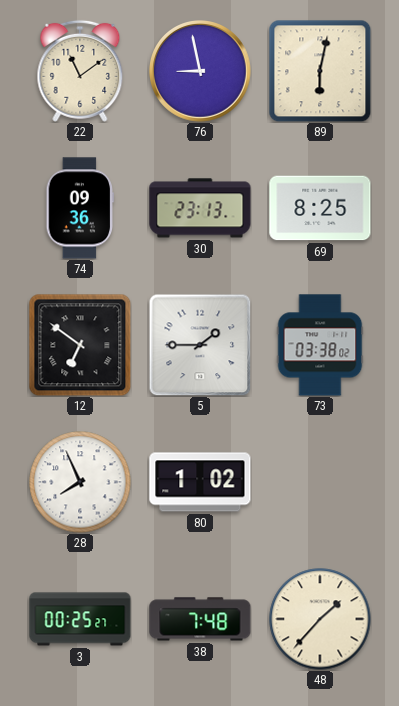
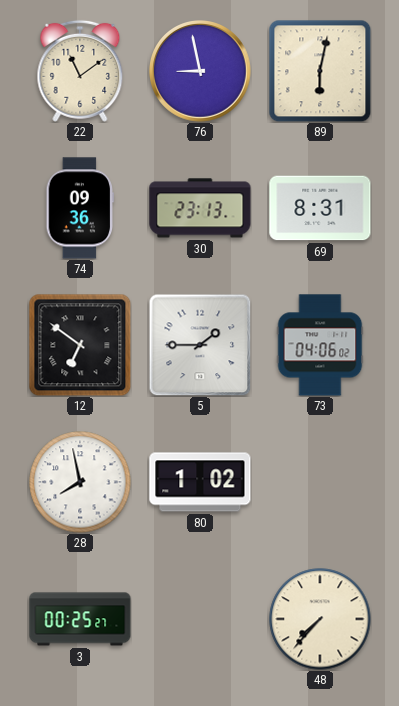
69: 8:25 -> 8:31
73: 03:38 -> 04:06
28: 7:56 -> 7:58
38: 7:48 -> none
48: 1:37 -> 7:37
